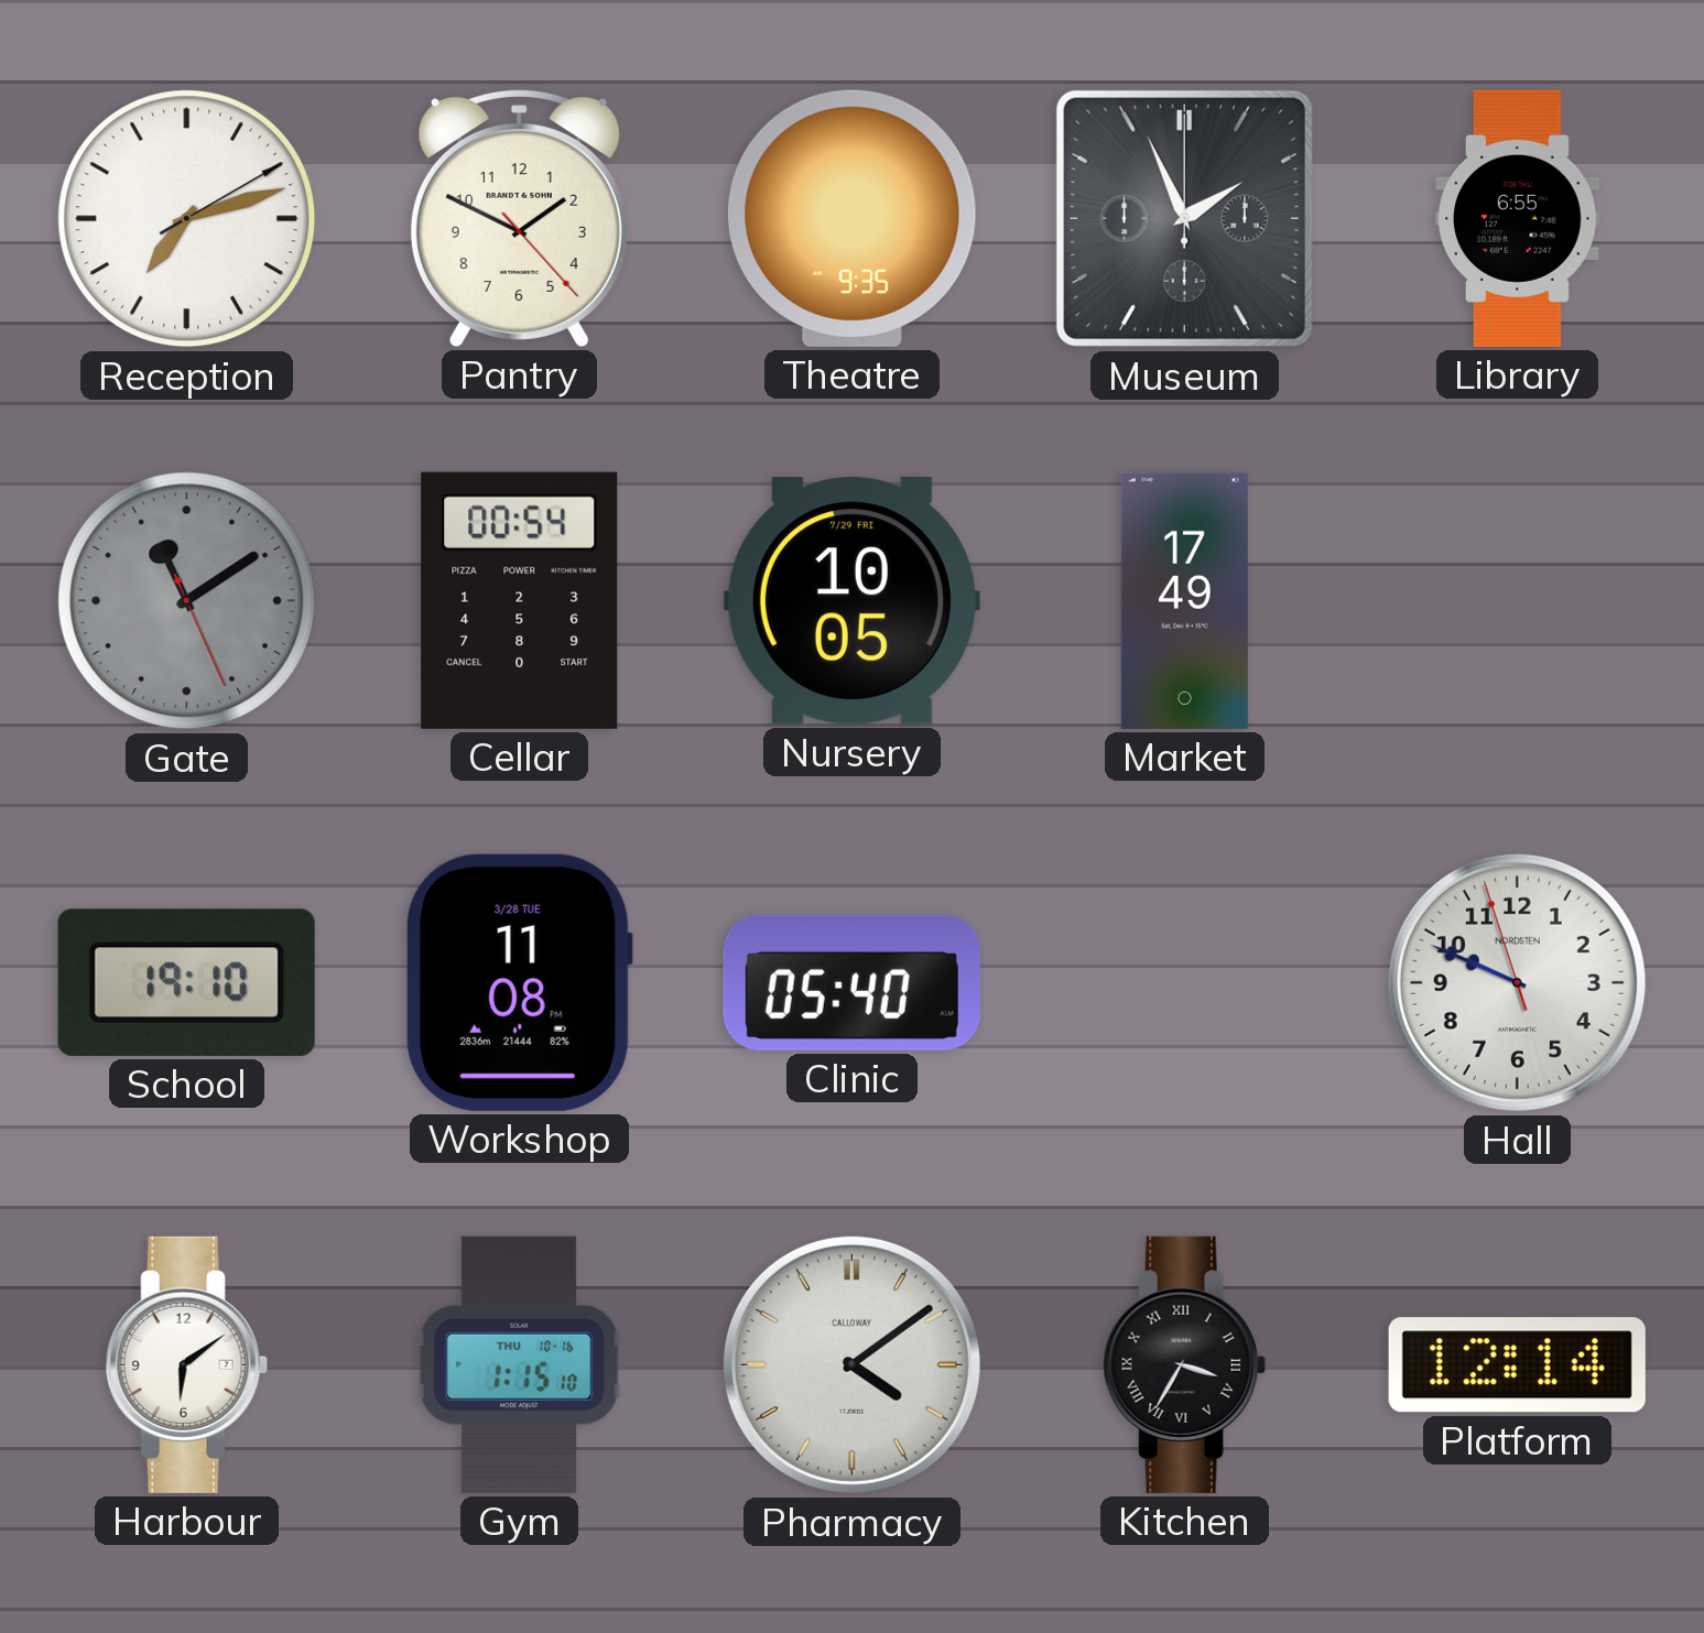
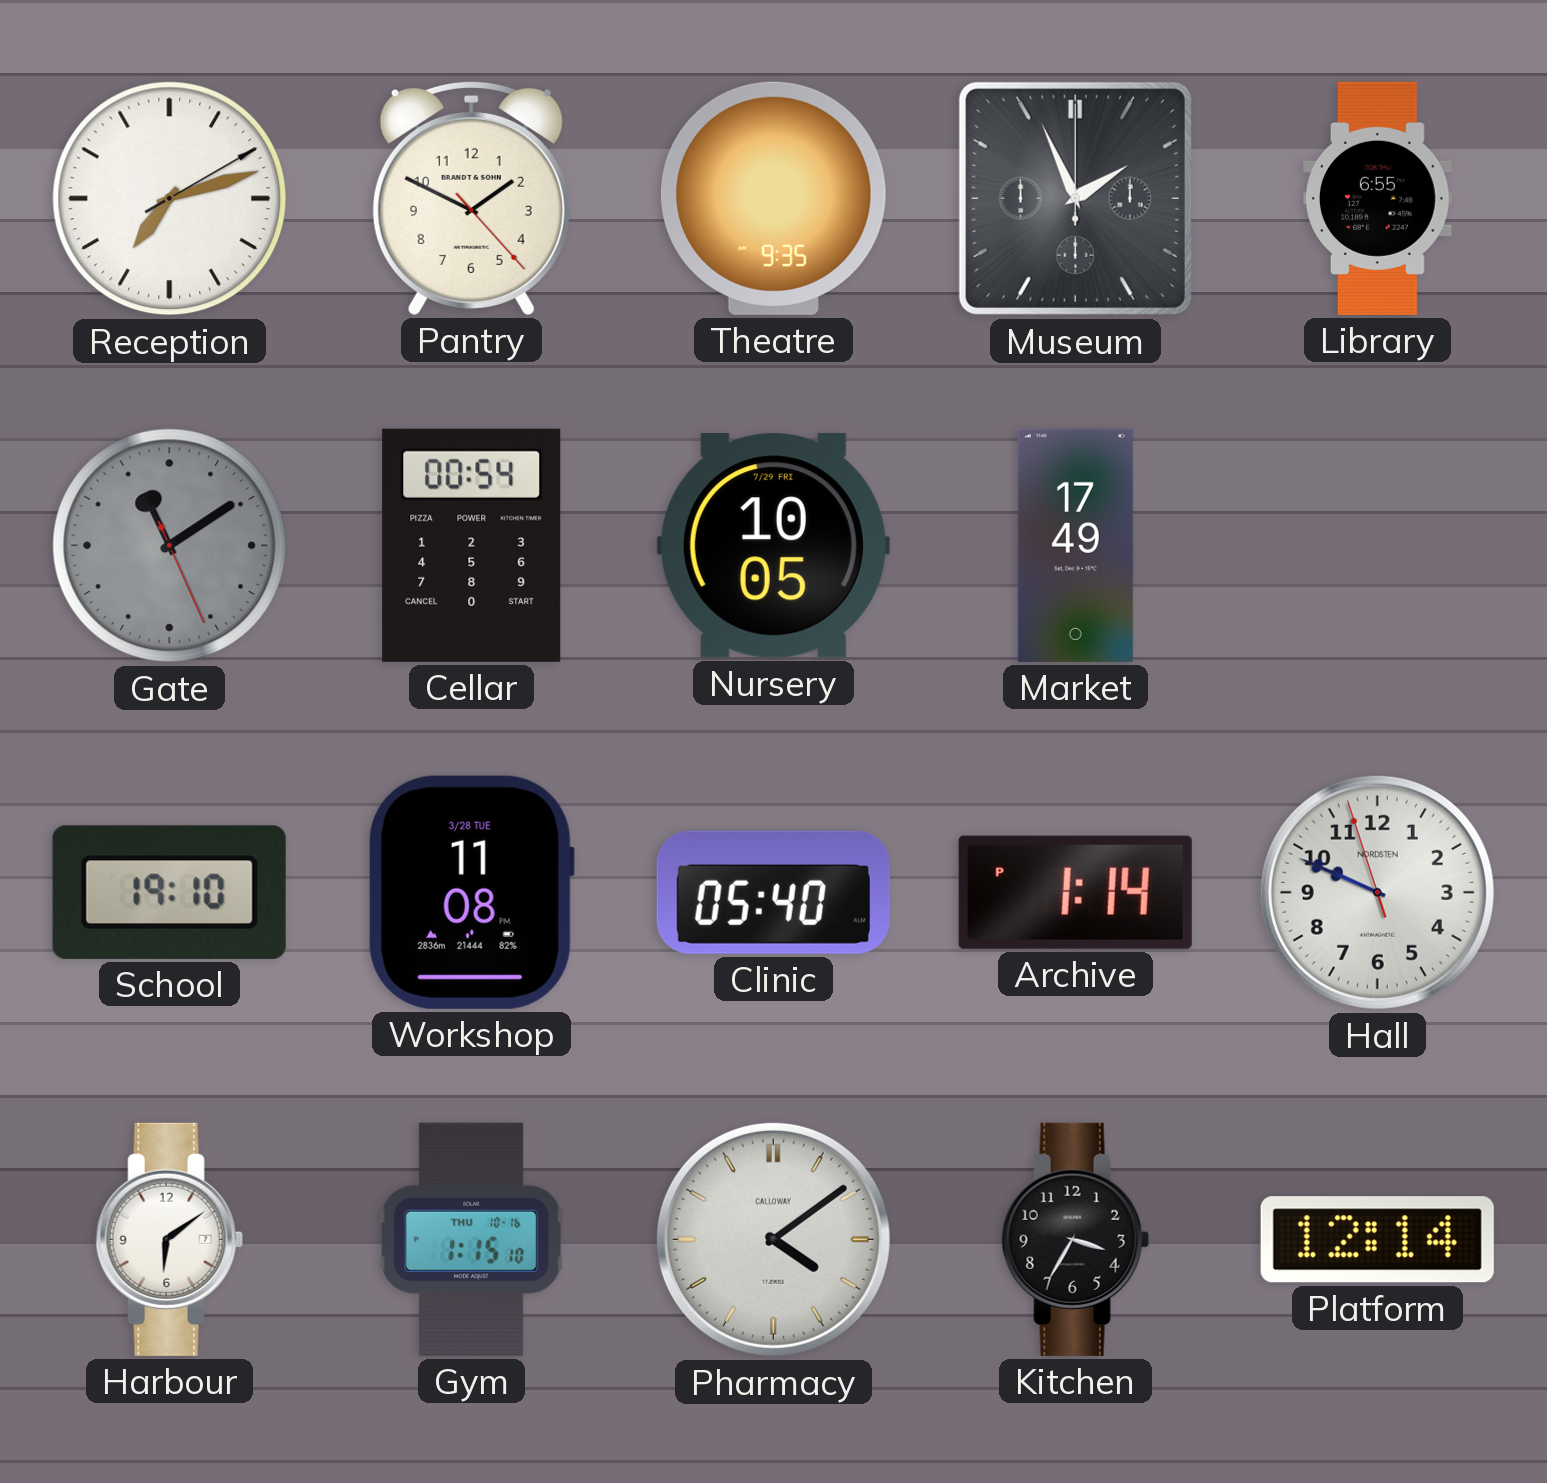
Archive: none -> 1:14
Kitchen numerals: Roman -> Arabic
